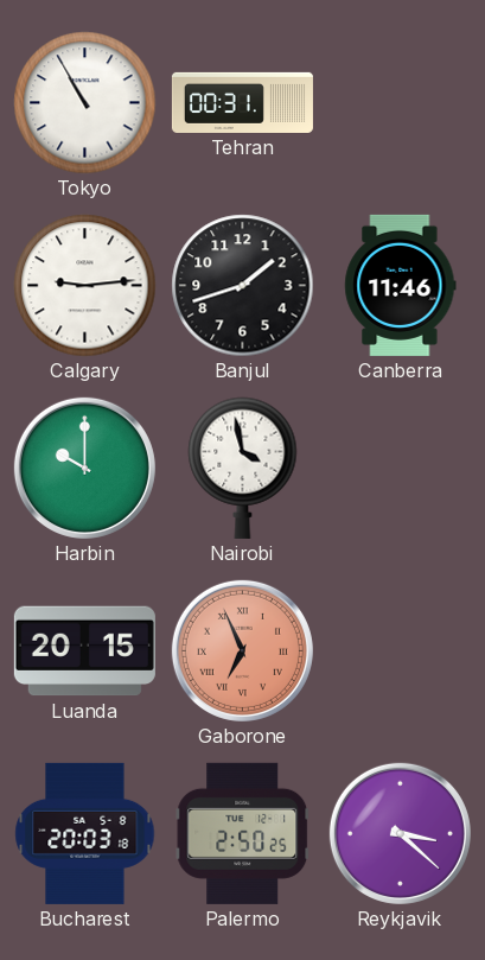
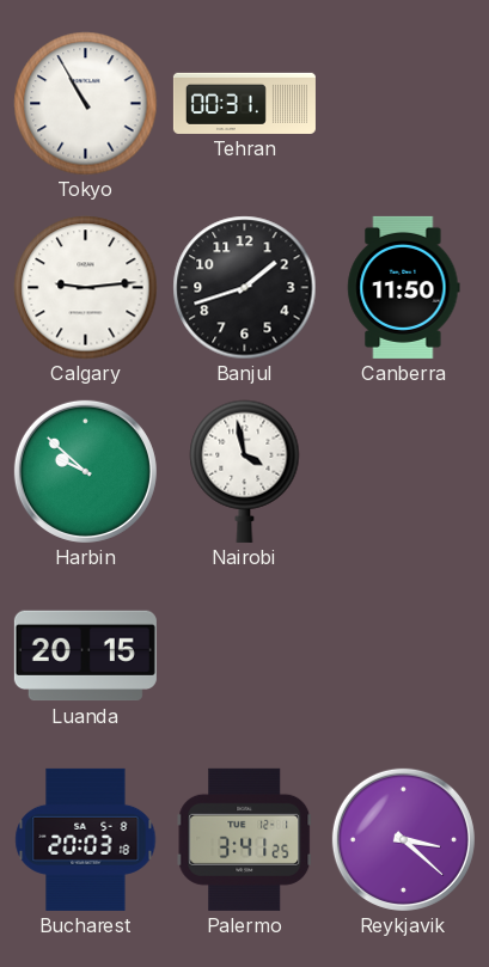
Canberra: 11:46 -> 11:50
Harbin: 10:00 -> 9:52
Gaborone: 6:56 -> none
Palermo: 2:50 -> 3:41
